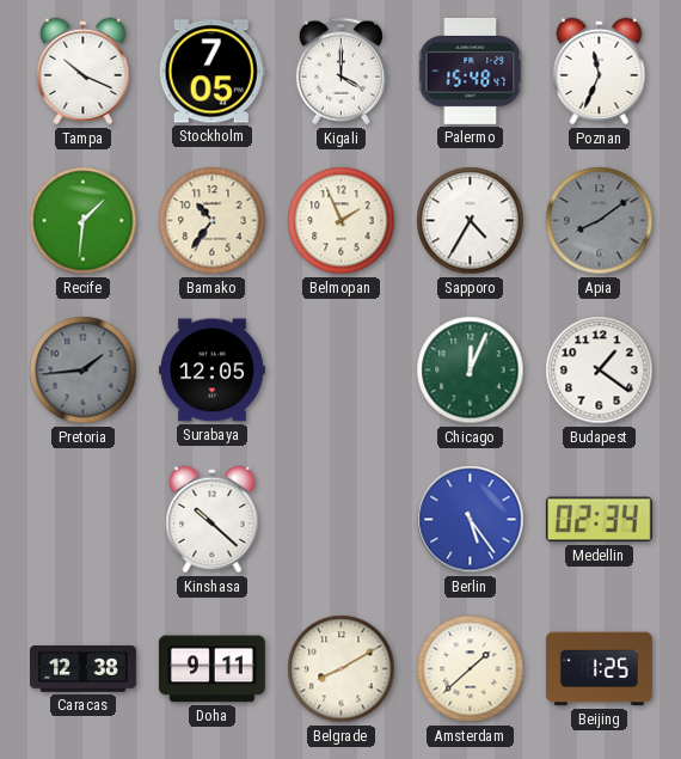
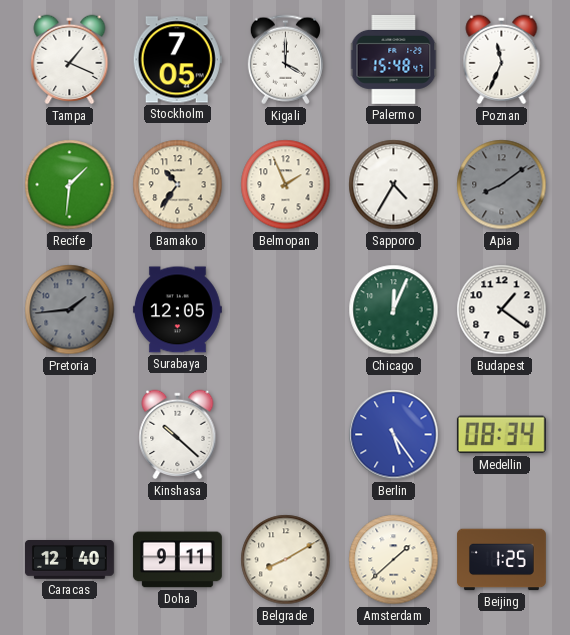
Tampa: 10:19 -> 1:19
Medellin: 02:34 -> 08:34
Caracas: 12:38 -> 12:40
